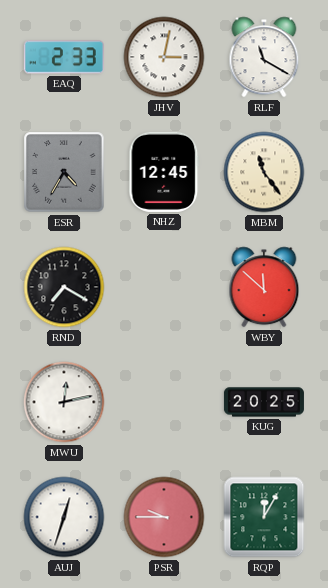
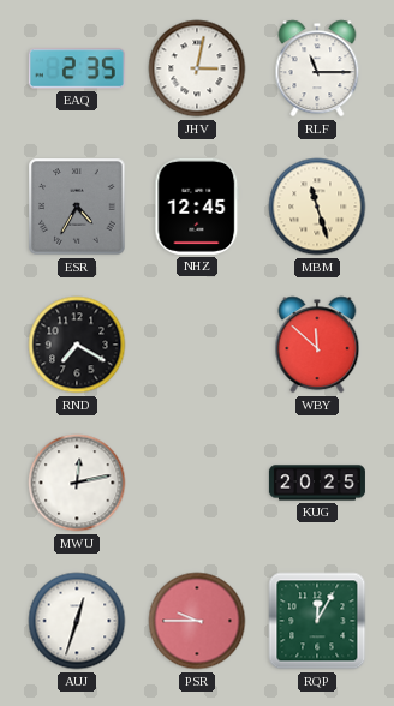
EAQ: 2:33 -> 2:35
RLF: 11:20 -> 11:15
MBM: 11:24 -> 11:27
